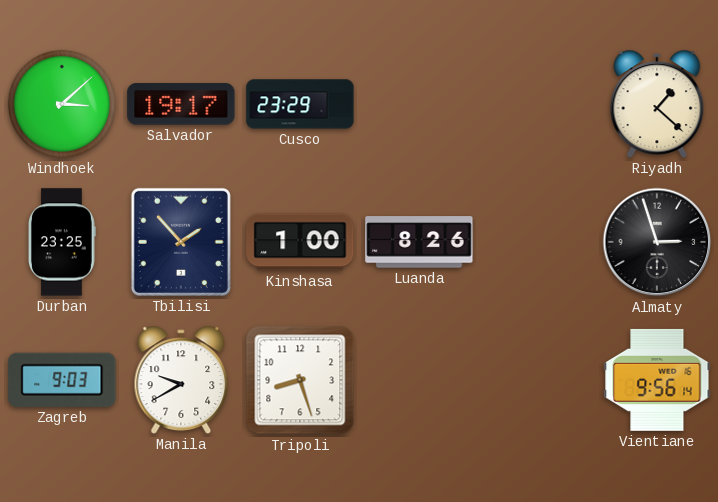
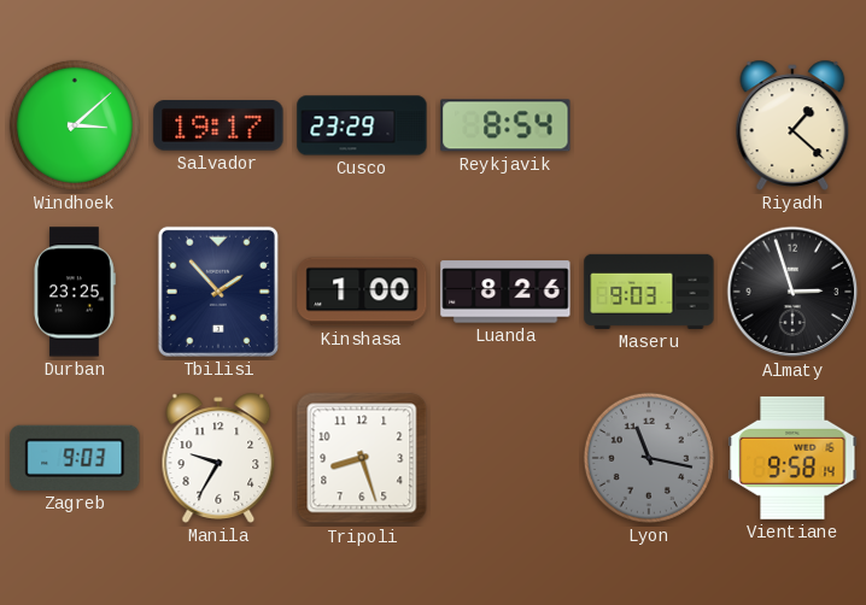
Reykjavik: none -> 8:54
Maseru: none -> 9:03
Manila: 9:40 -> 9:35
Lyon: none -> 11:17
Vientiane: 9:56 -> 9:58
